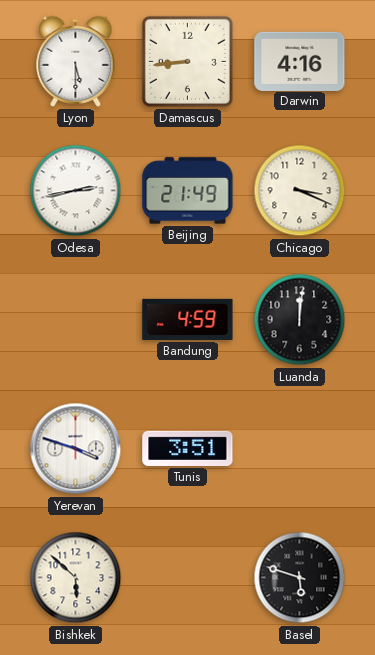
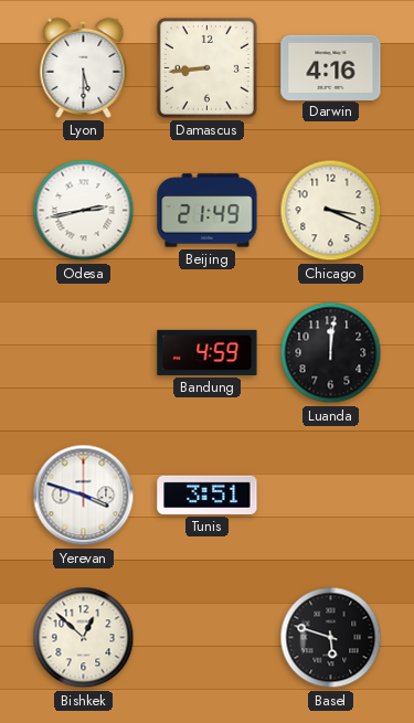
Bishkek: 5:52 -> 12:52
